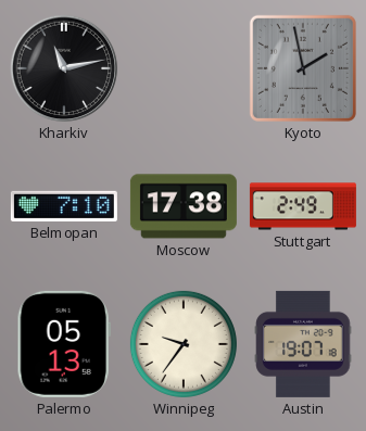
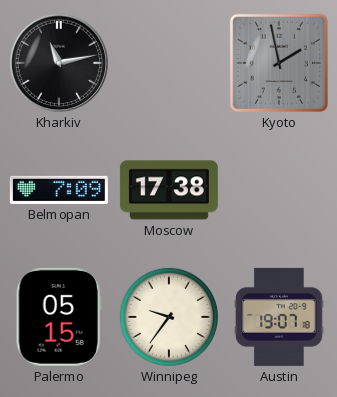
Belmopan: 7:10 -> 7:09
Stuttgart: 2:49 -> none
Palermo: 05:13 -> 05:15
